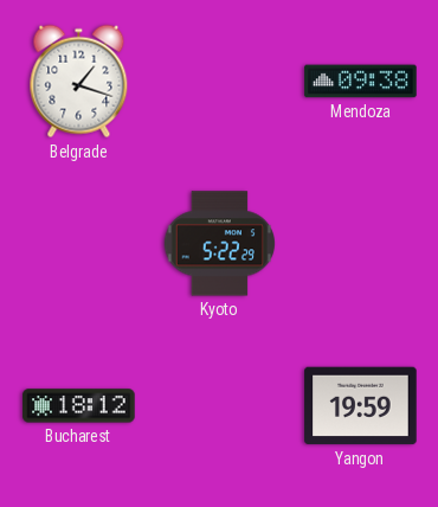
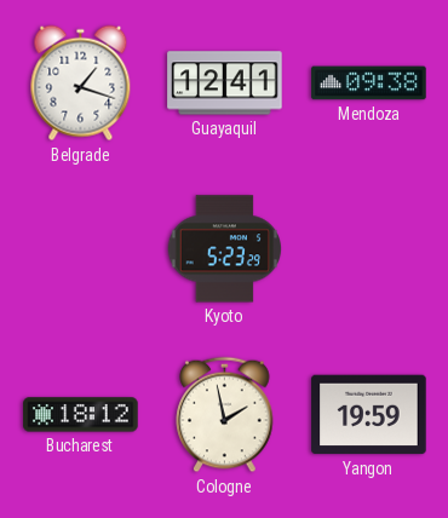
Guayaquil: none -> 12:41
Kyoto: 5:22 -> 5:23
Cologne: none -> 1:58
